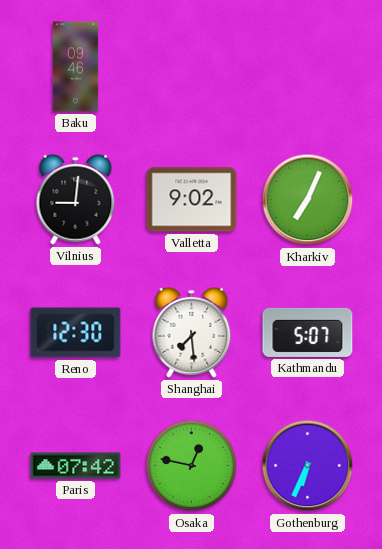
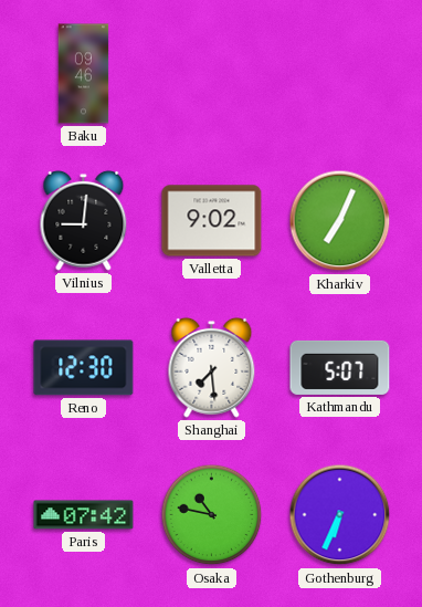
Osaka: 12:47 -> 10:47
